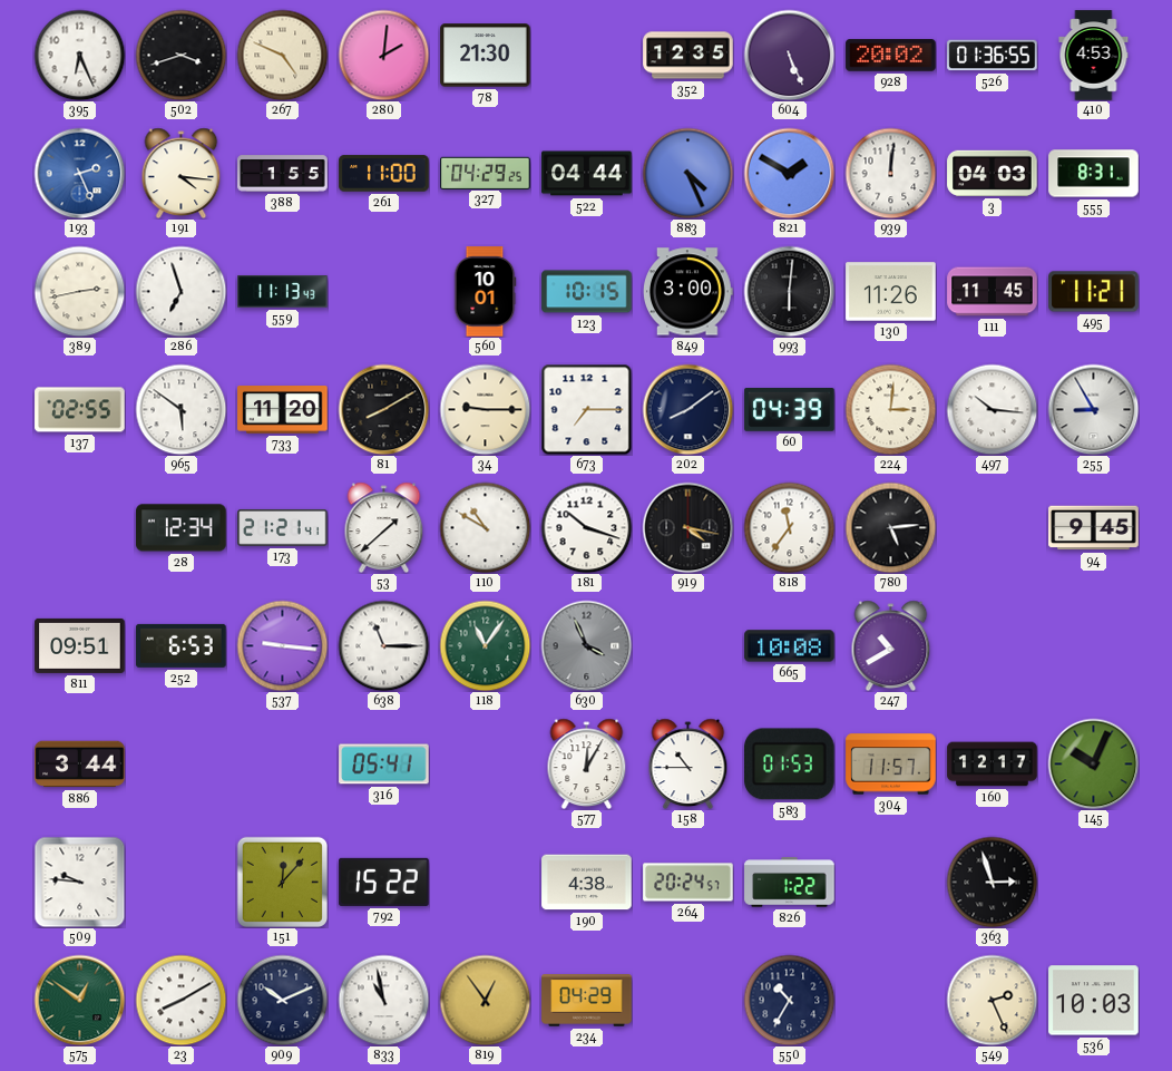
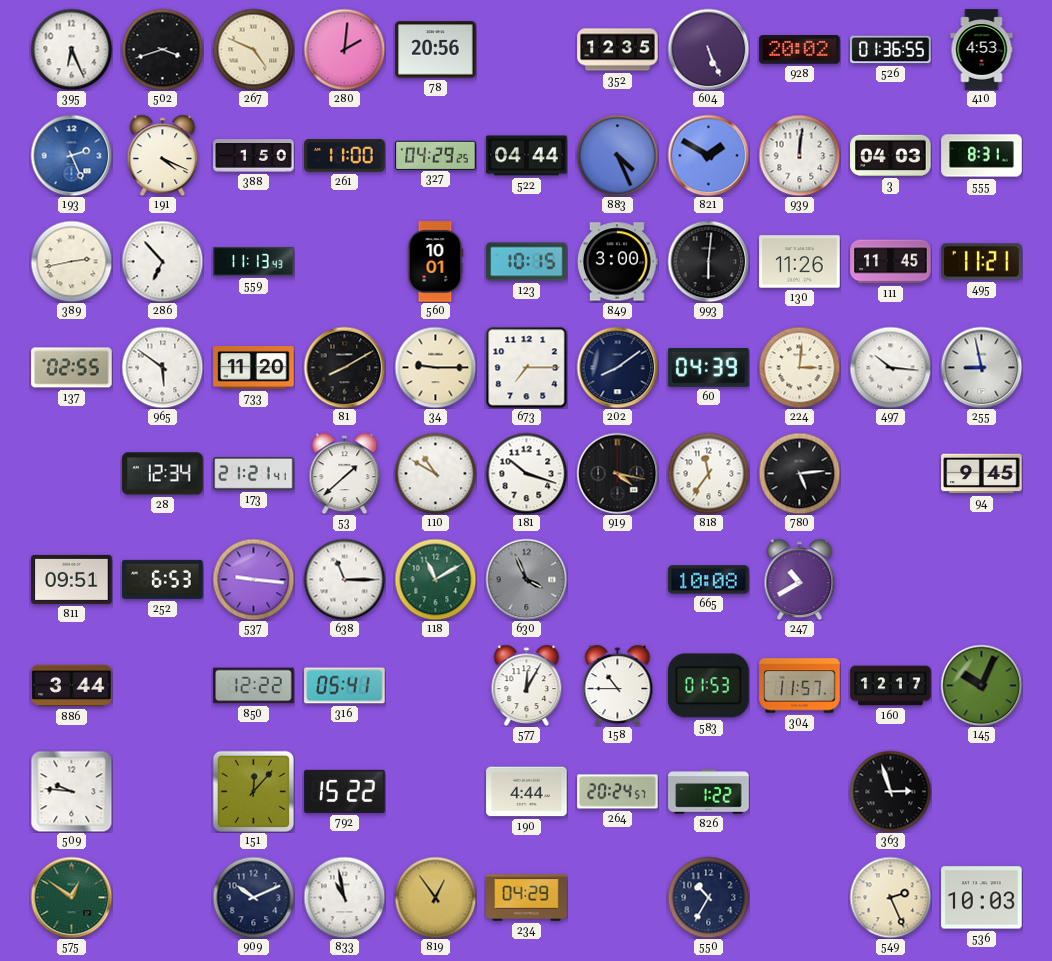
78: 21:30 -> 20:56
191: 4:16 -> 4:19
388: 1:55 -> 1:50
286: 6:57 -> 6:53
255: 8:55 -> 8:58
118: 11:06 -> 11:10
850: none -> 12:22
190: 4:38 -> 4:44
23: 8:10 -> none
